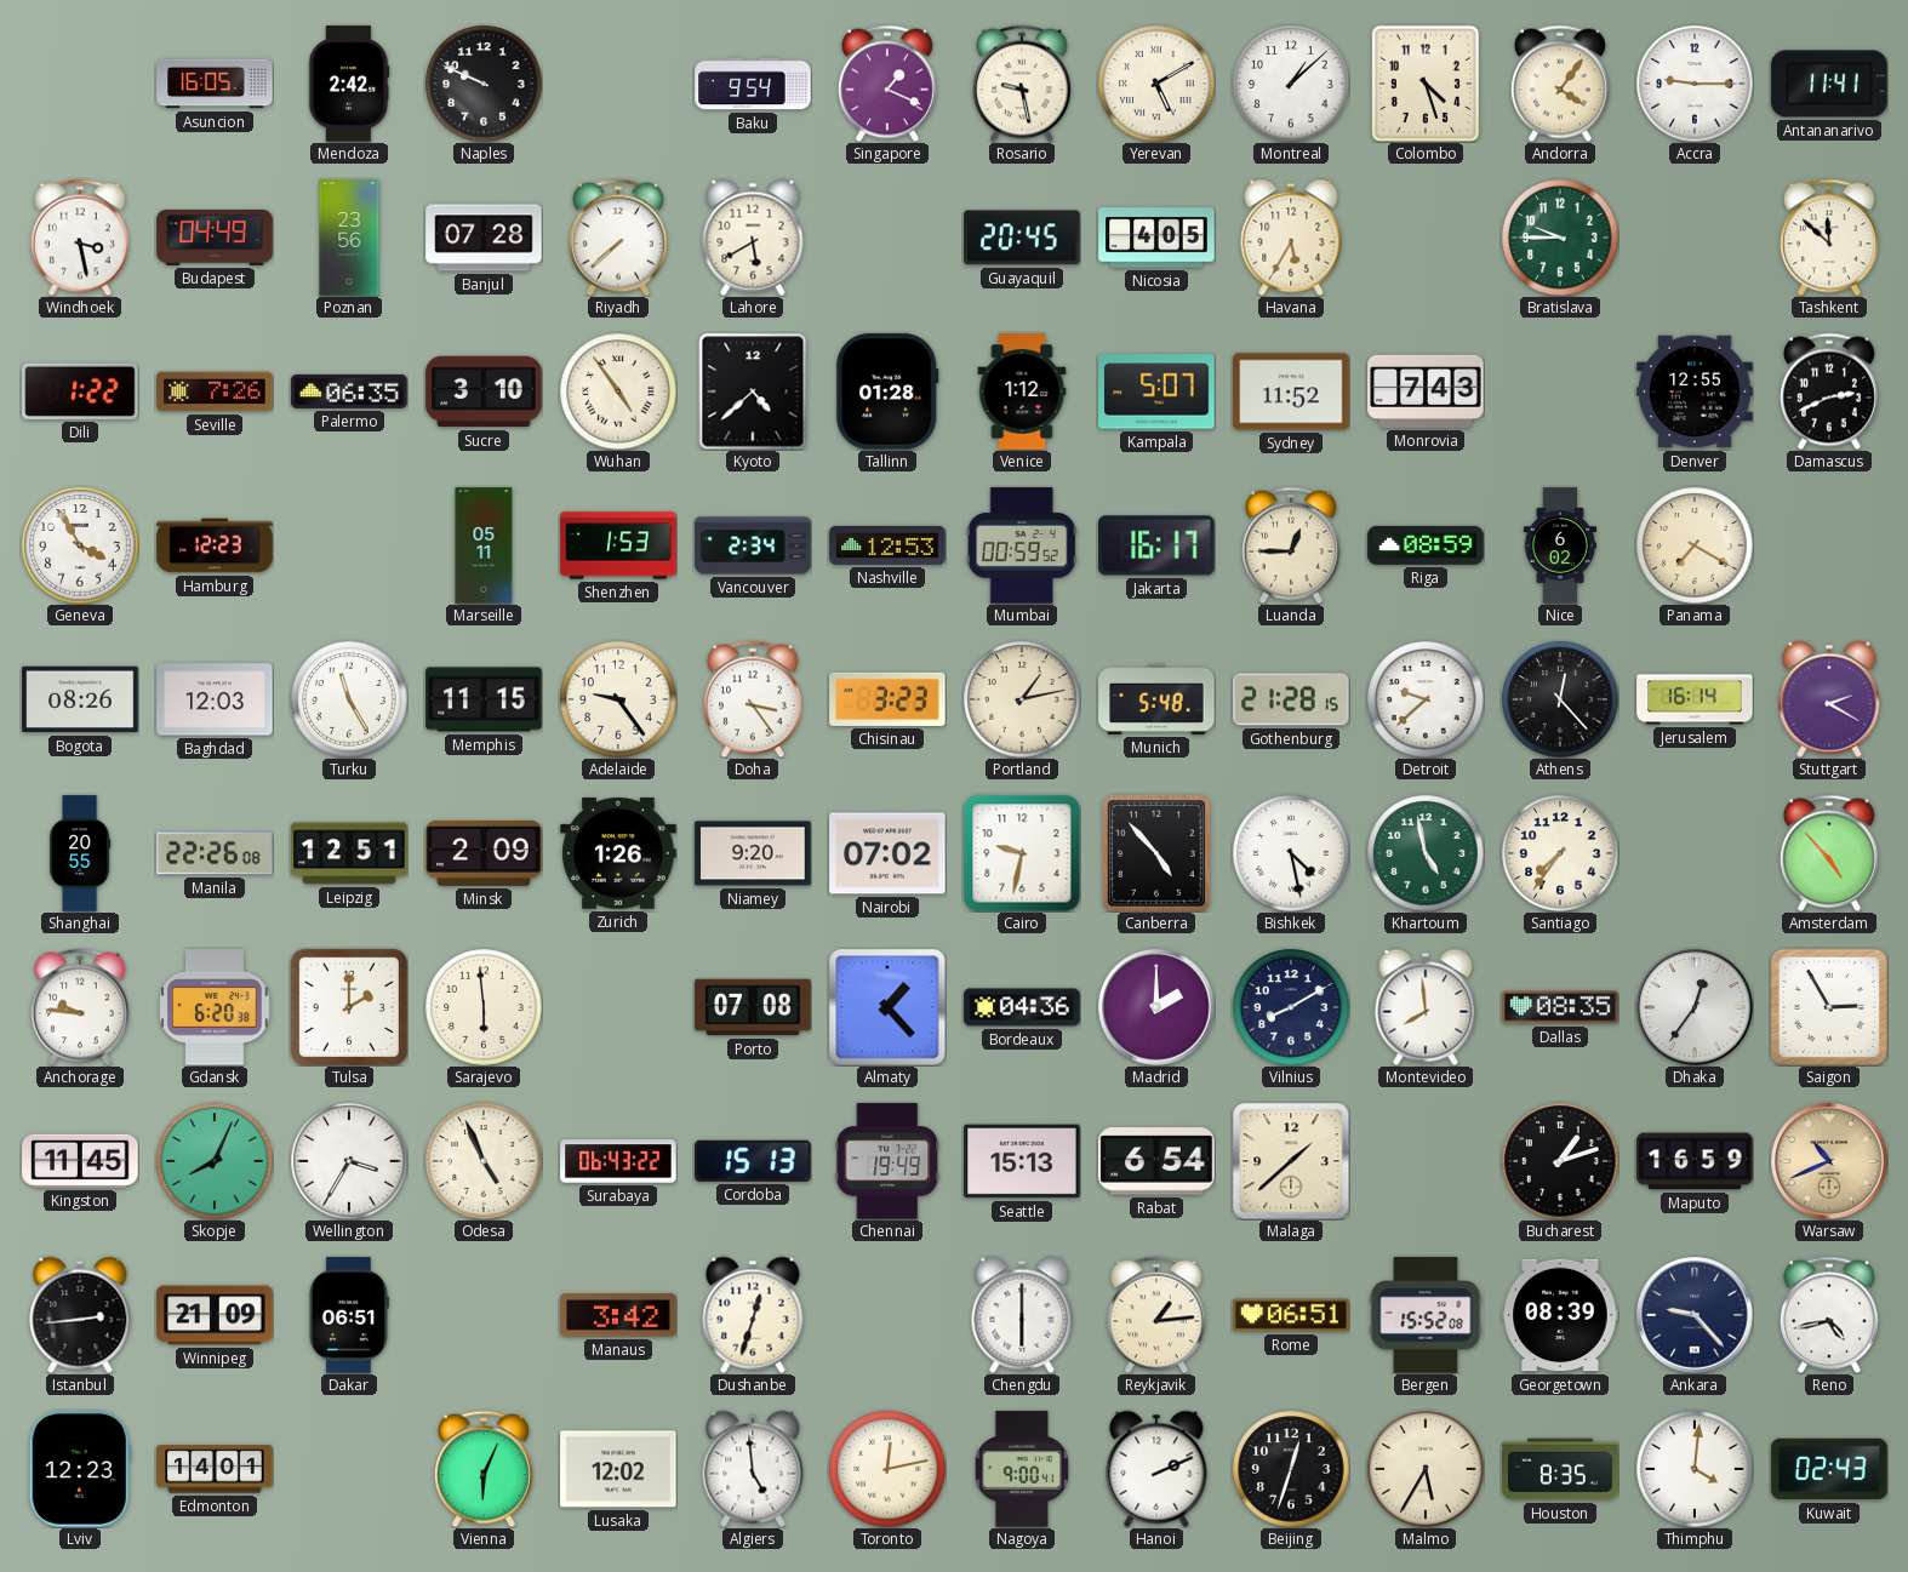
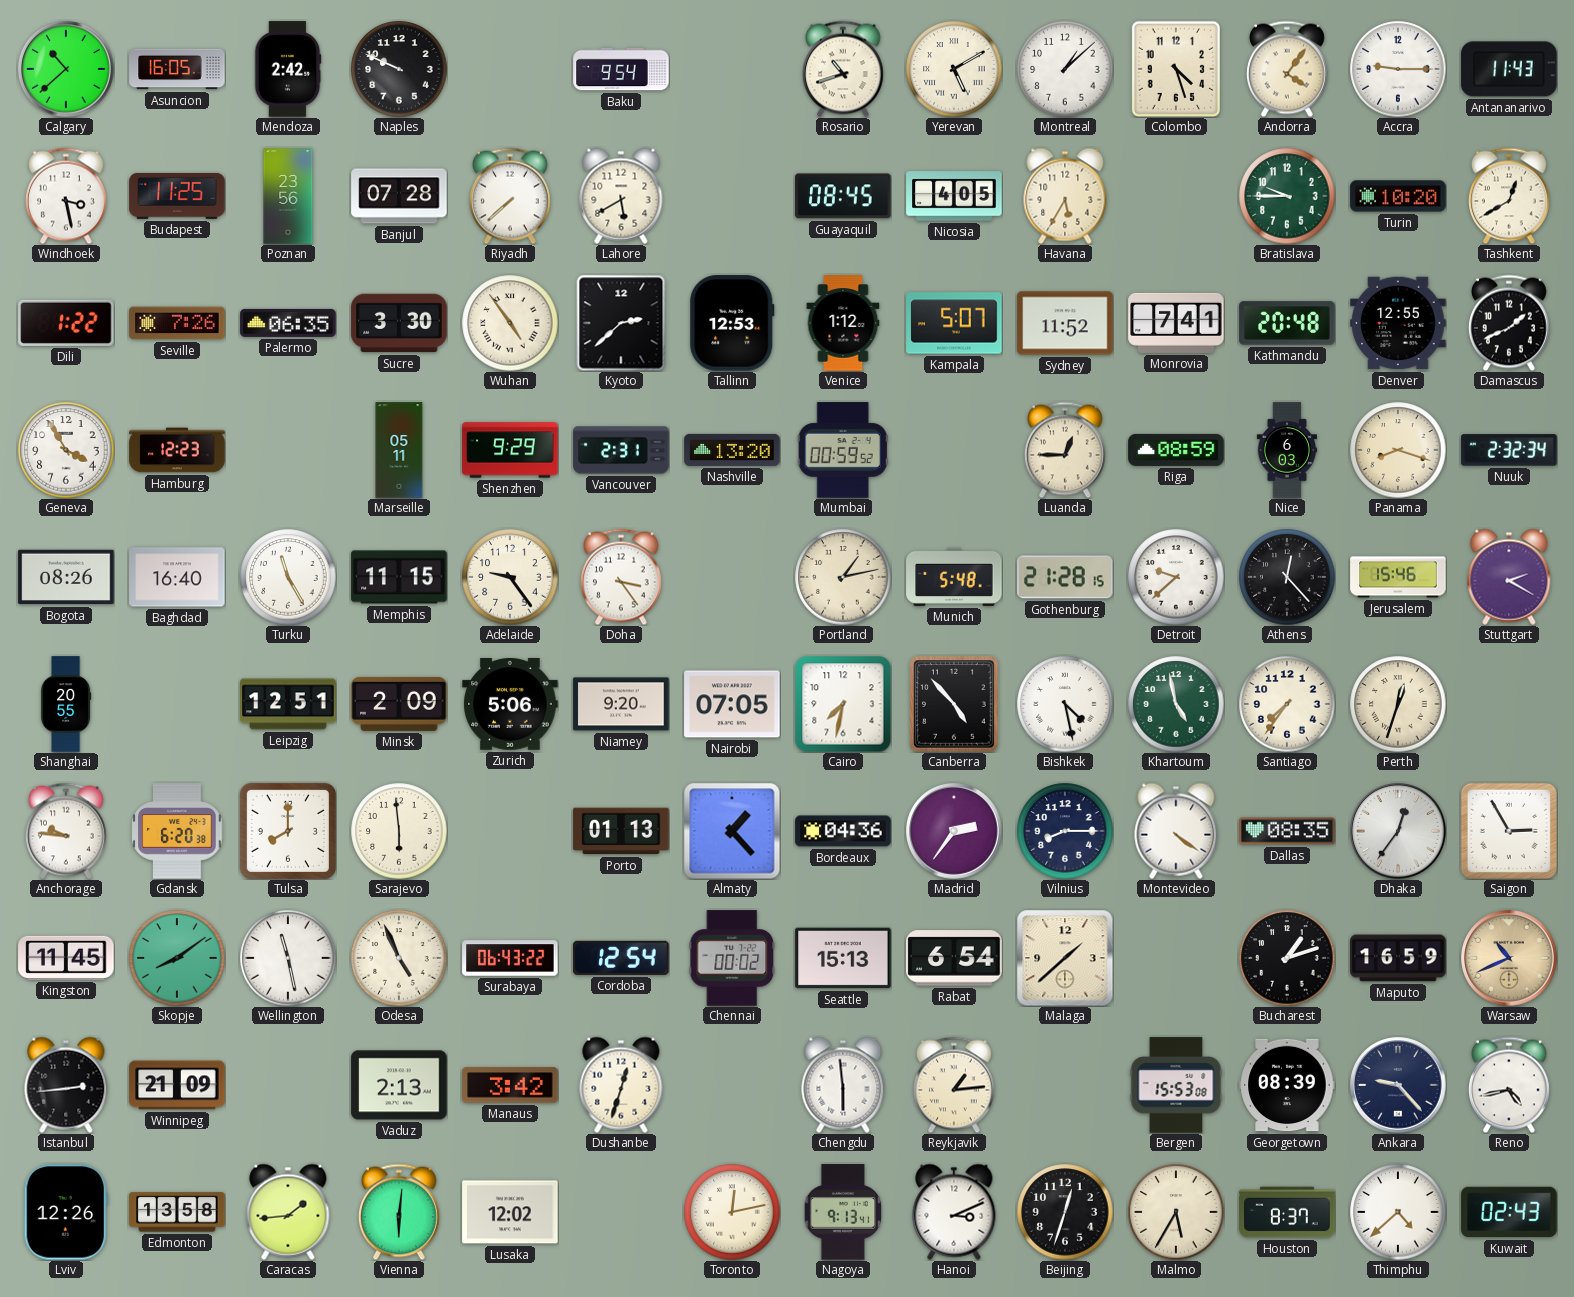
Calgary: none -> 10:38
Singapore: 1:19 -> none
Rosario: 9:28 -> 10:42
Antananarivo: 11:41 -> 11:43
Budapest: 04:49 -> 11:25
Guayaquil: 20:45 -> 08:45
Turin: none -> 10:20
Tashkent: 11:52 -> 12:40
Sucre: 3:10 -> 3:30
Kyoto: 4:38 -> 2:38
Tallinn: 01:28 -> 12:53
Monrovia: 7:43 -> 7:41
Kathmandu: none -> 20:48
Damascus: 2:41 -> 1:41
Shenzhen: 1:53 -> 9:29
Vancouver: 2:34 -> 2:31
Nashville: 12:53 -> 13:20
Jakarta: 16:17 -> none
Nice: 6:02 -> 6:03
Panama: 7:20 -> 8:18
Nuuk: none -> 2:32
Baghdad: 12:03 -> 16:40
Chisinau: 3:23 -> none
Jerusalem: 16:14 -> 15:46
Manila: 22:26 -> none
Zurich: 1:26 -> 5:06
Nairobi: 07:02 -> 07:05
Cairo: 9:32 -> 7:32
Perth: none -> 12:33
Amsterdam: 4:53 -> none
Tulsa: 2:00 -> 8:00
Porto: 07:08 -> 01:13
Madrid: 2:00 -> 2:36
Vilnius: 8:10 -> 8:15
Montevideo: 7:59 -> 4:21
Skopje: 8:04 -> 8:09
Wellington: 3:35 -> 11:28
Cordoba: 15:13 -> 12:54
Chennai: 19:49 -> 00:02
Dakar: 06:51 -> none
Vaduz: none -> 2:13
Chengdu: 6:00 -> 5:59
Rome: 06:51 -> none
Bergen: 15:52 -> 15:53
Lviv: 12:23 -> 12:26
Edmonton: 14:01 -> 13:58
Caracas: none -> 1:44
Vienna: 6:04 -> 6:01
Algiers: 4:59 -> none
Nagoya: 9:00 -> 9:13
Hanoi: 2:11 -> 3:11
Houston: 8:35 -> 8:37
Thimphu: 4:01 -> 4:38
